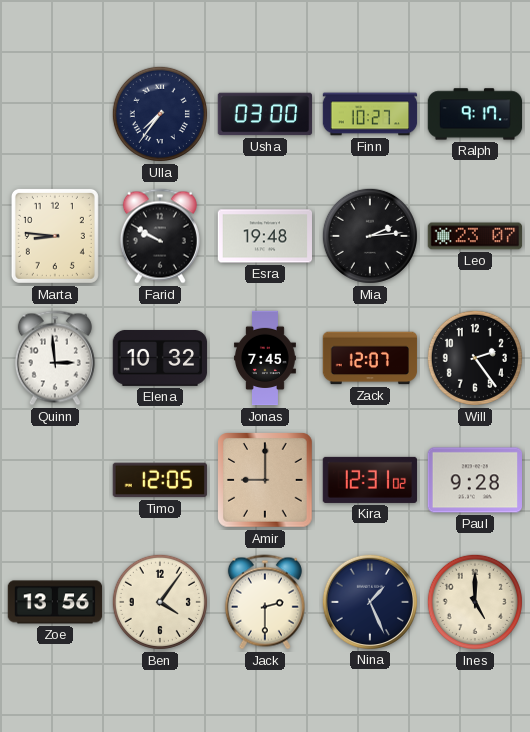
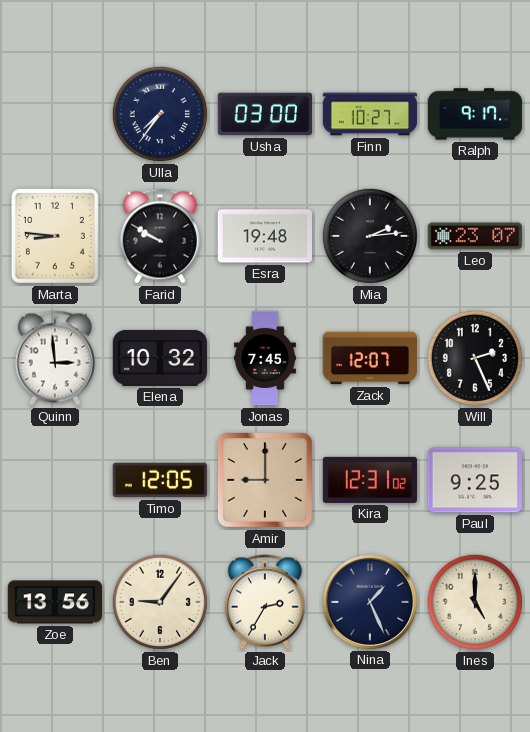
Will: 2:24 -> 2:26
Paul: 9:28 -> 9:25
Ben: 4:06 -> 9:06
Jack: 2:30 -> 2:35
